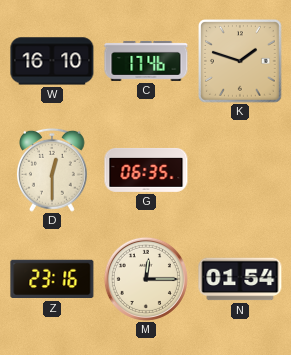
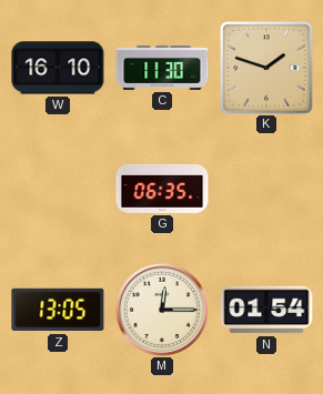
C: 17:46 -> 11:30
D: 12:30 -> none
Z: 23:16 -> 13:05
